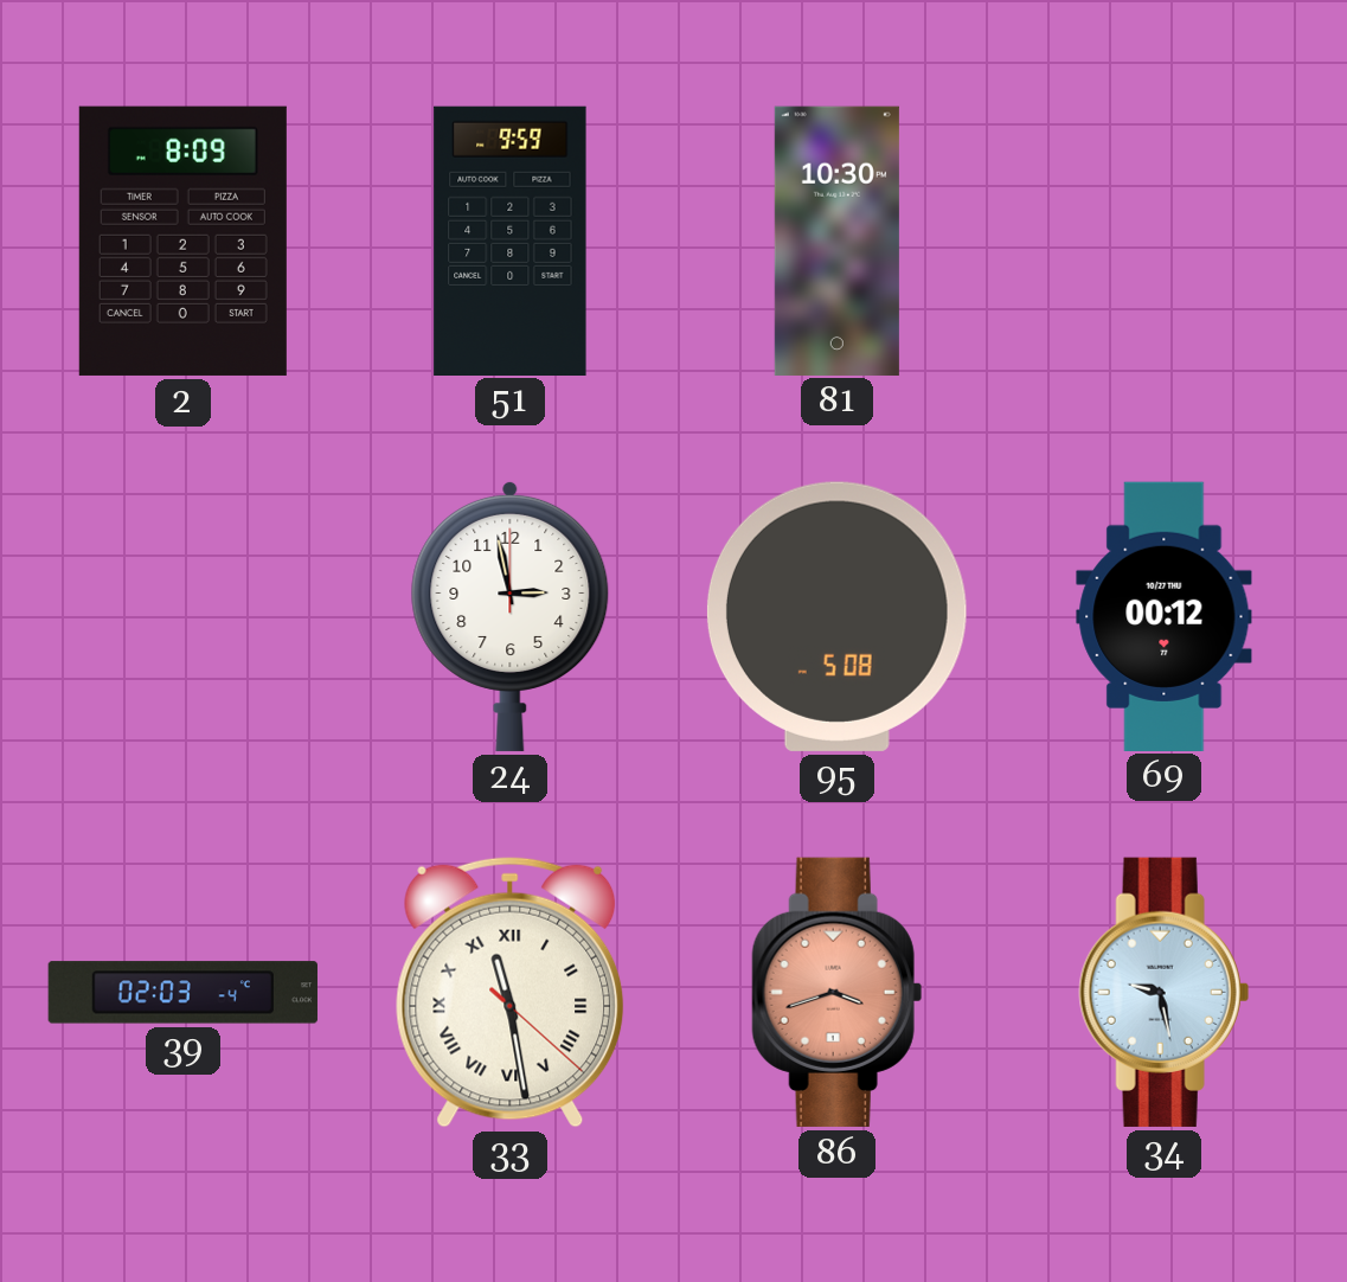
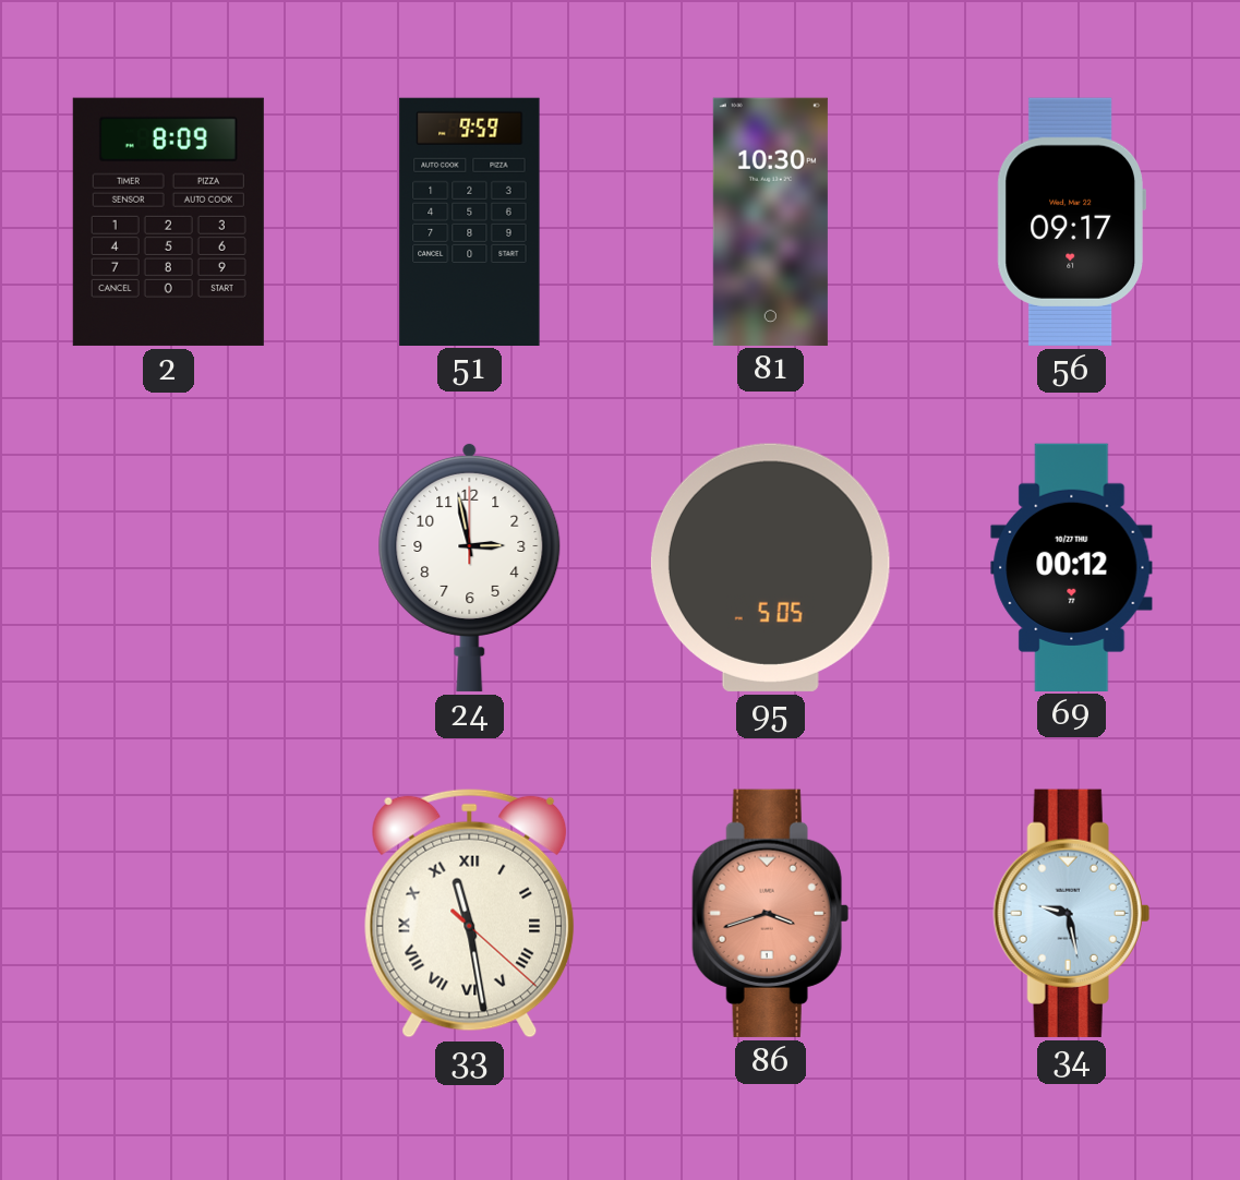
56: none -> 09:17
95: 5:08 -> 5:05
39: 02:03 -> none
